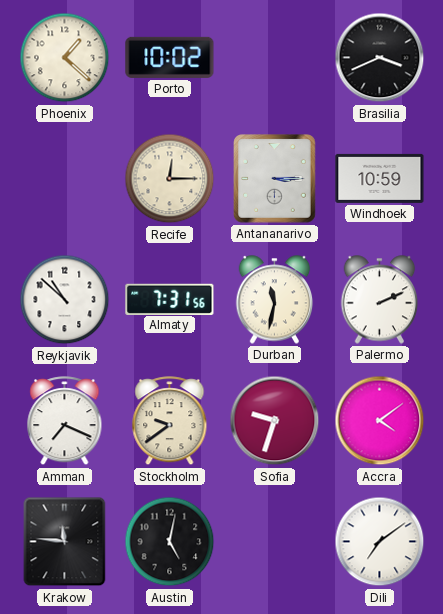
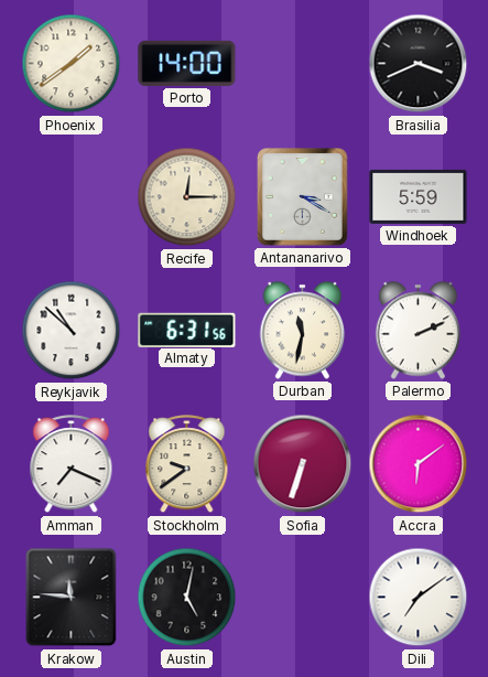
Phoenix: 1:22 -> 1:39
Porto: 10:02 -> 14:00
Antananarivo: 3:15 -> 3:20
Windhoek: 10:59 -> 5:59
Almaty: 7:31 -> 6:31
Sofia: 9:33 -> 6:33
Accra: 4:09 -> 6:09
